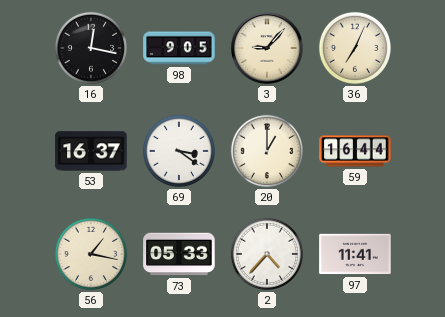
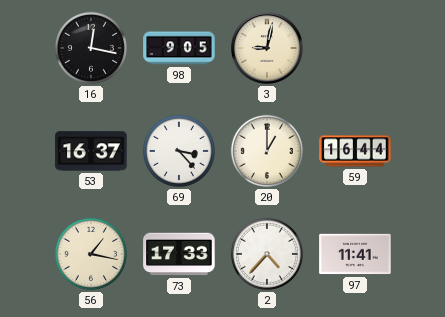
3: 9:07 -> 9:02
36: 7:04 -> none
69: 3:21 -> 3:23
73: 05:33 -> 17:33
